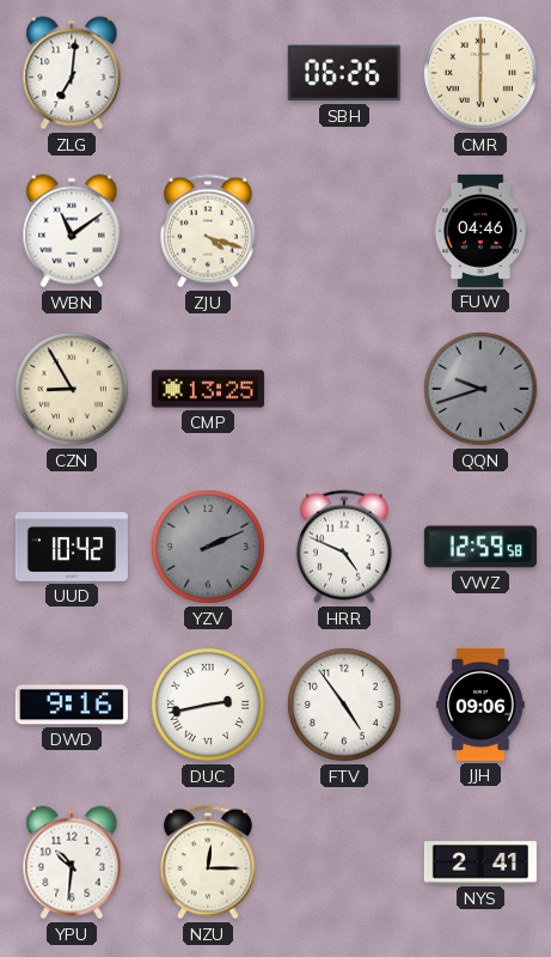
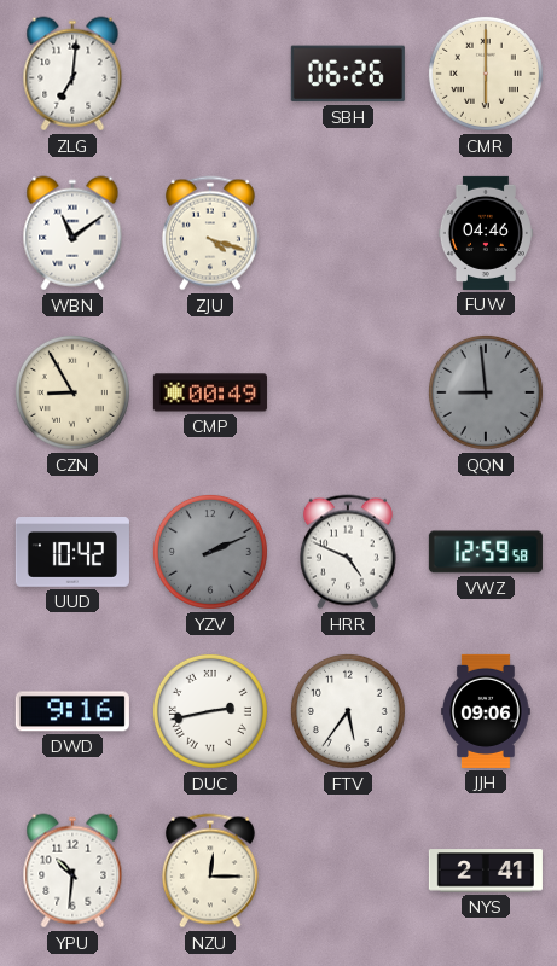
CMP: 13:25 -> 00:49
QQN: 9:42 -> 8:59
FTV: 4:54 -> 5:36
